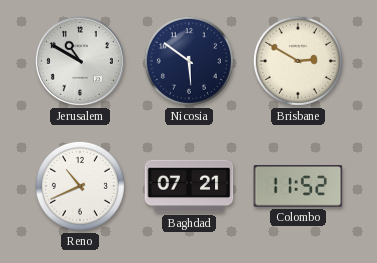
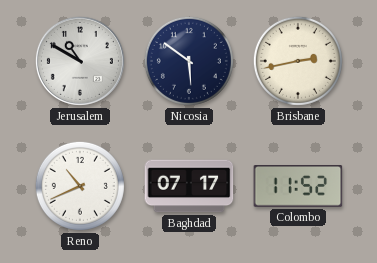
Brisbane: 2:50 -> 2:43
Baghdad: 07:21 -> 07:17
